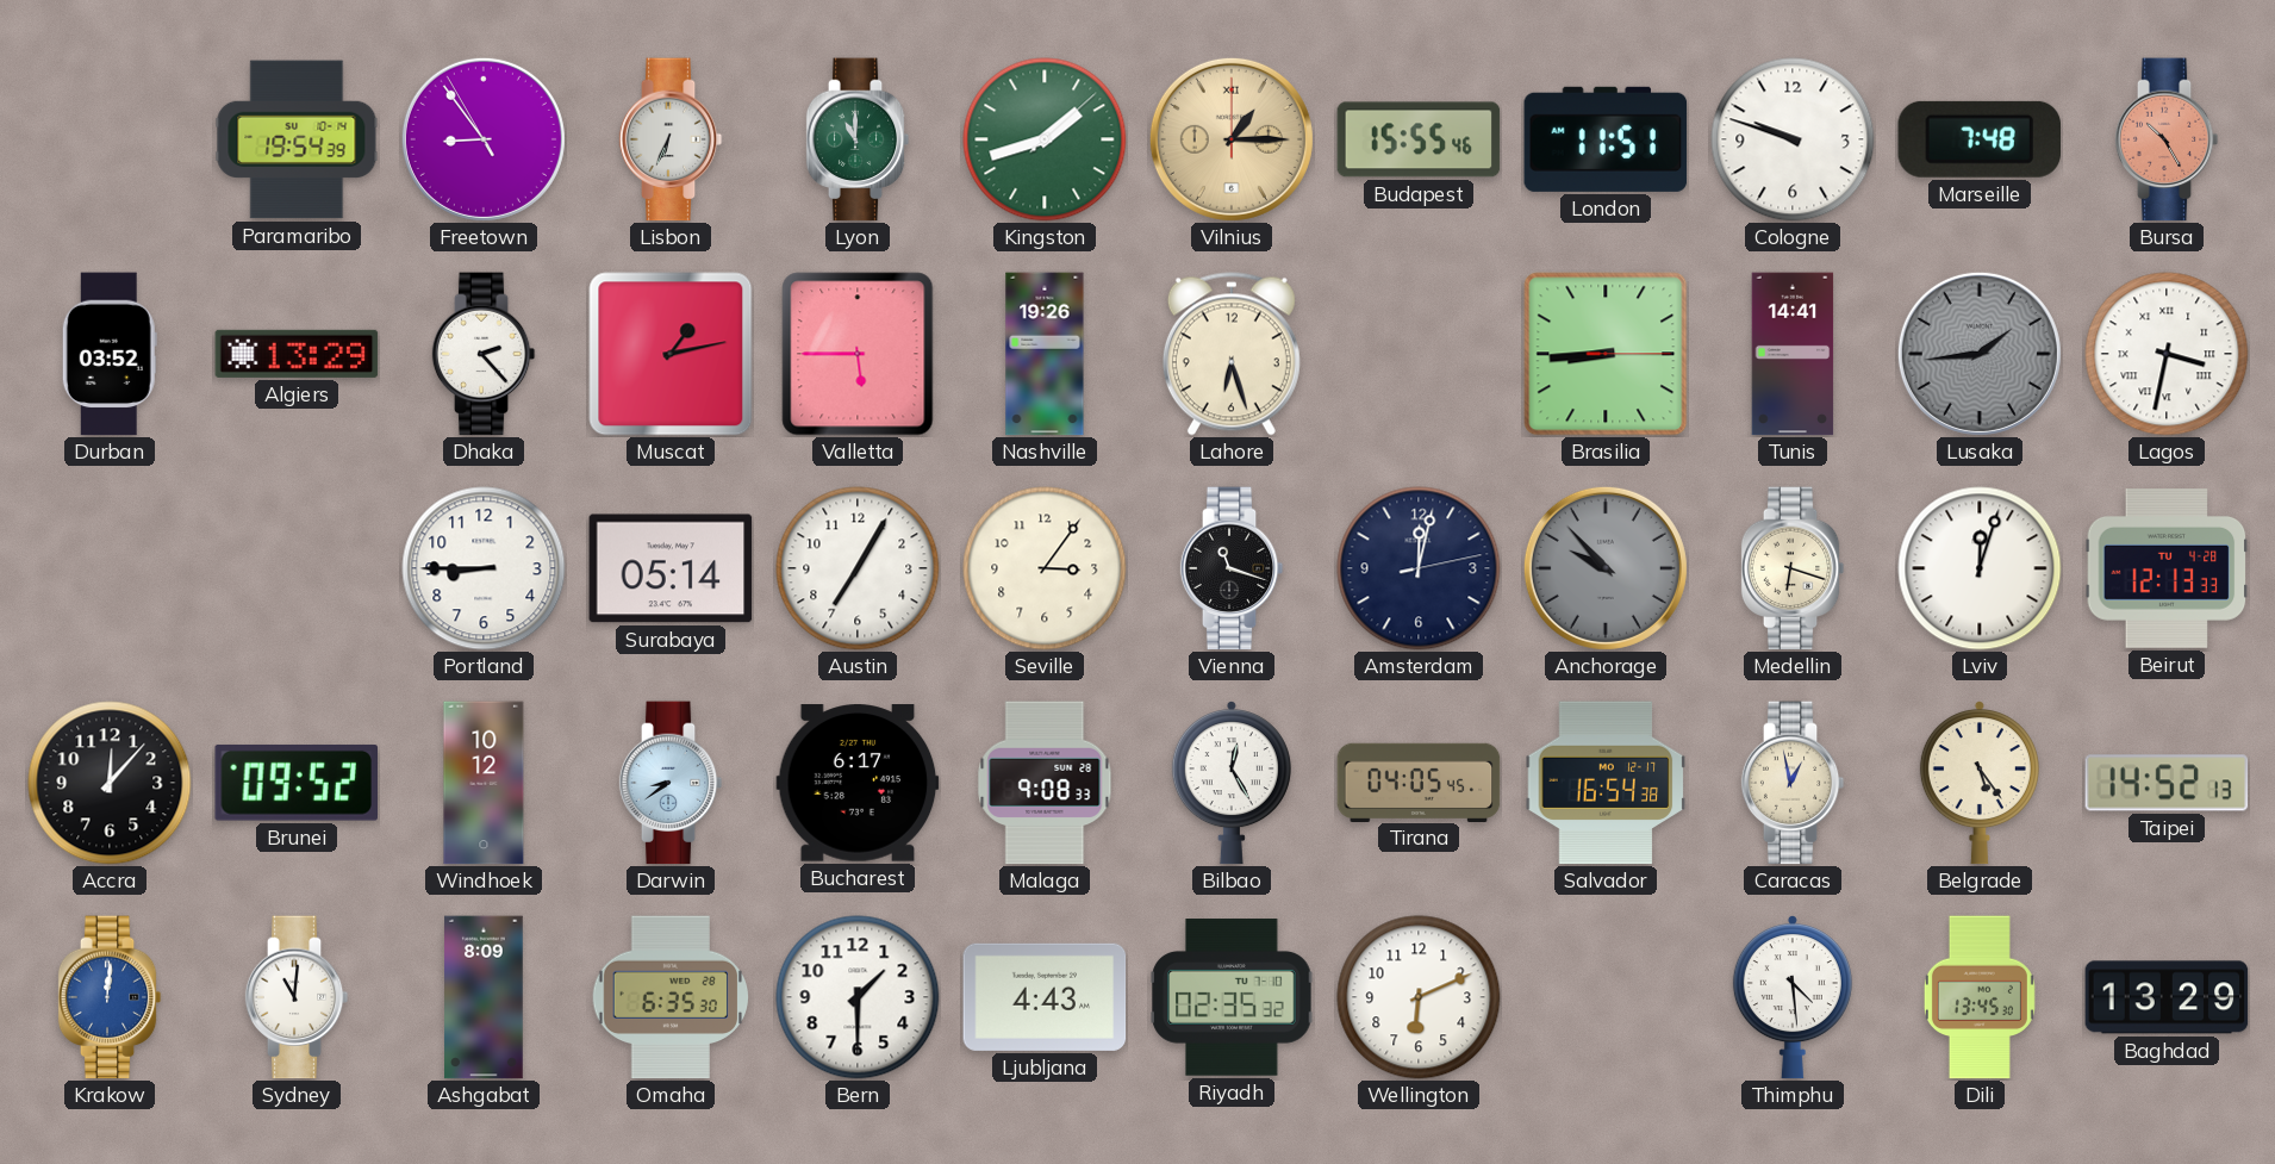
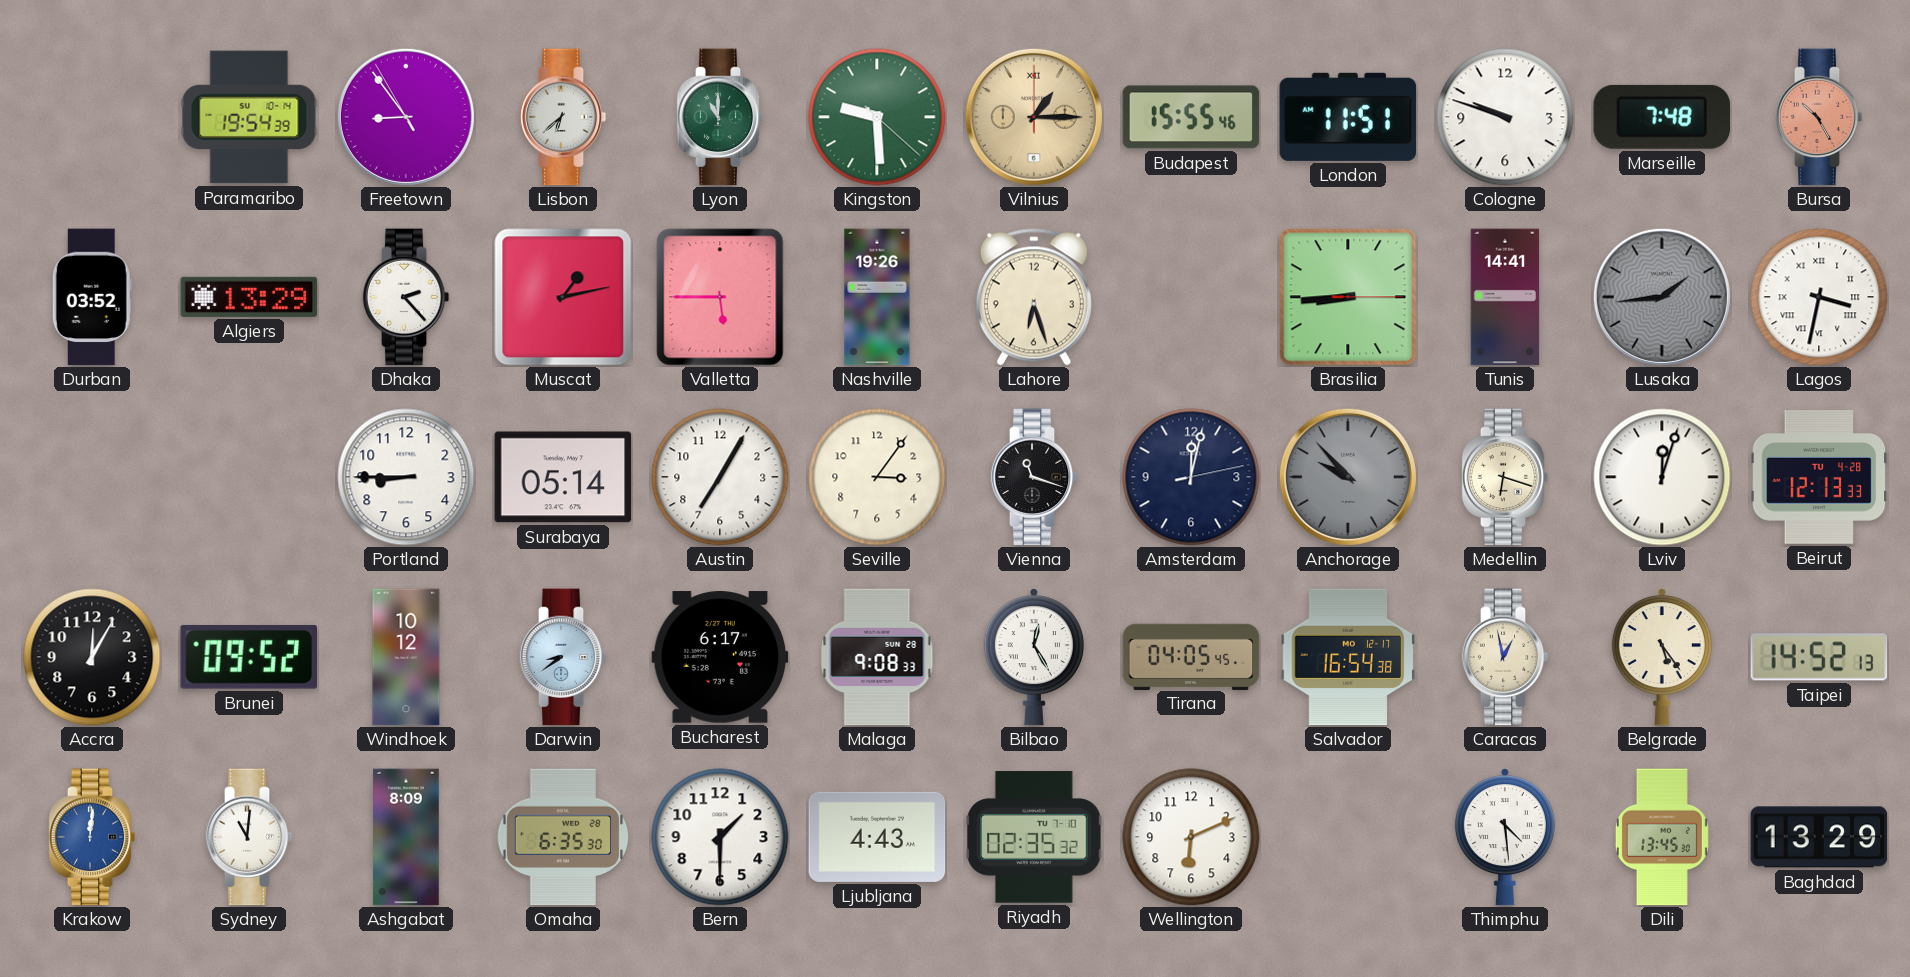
Lisbon: 6:34 -> 6:38
Kingston: 1:42 -> 9:29
Accra: 12:07 -> 12:05
